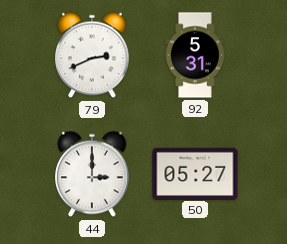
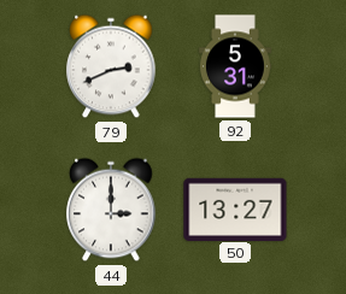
50: 05:27 -> 13:27
